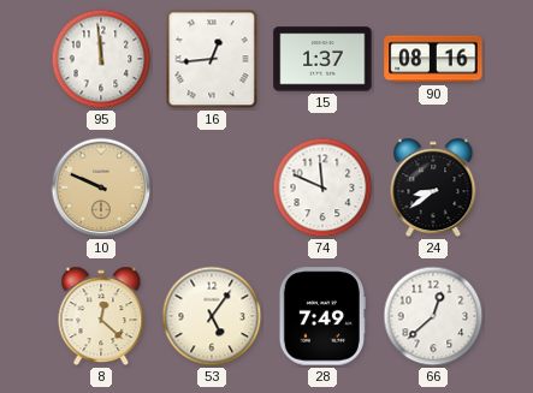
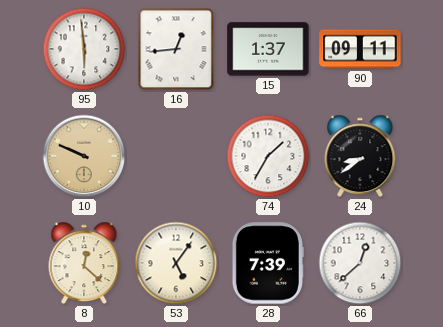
95: 11:59 -> 5:59
90: 08:16 -> 09:11
74: 11:49 -> 1:35
28: 7:49 -> 7:39
